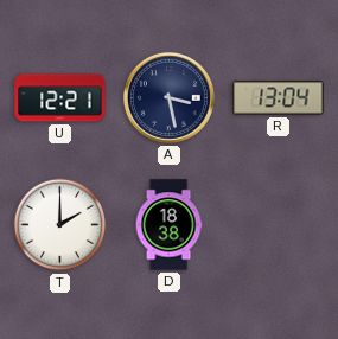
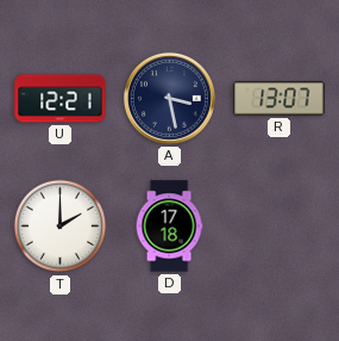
R: 13:04 -> 13:07
D: 18:38 -> 17:18
